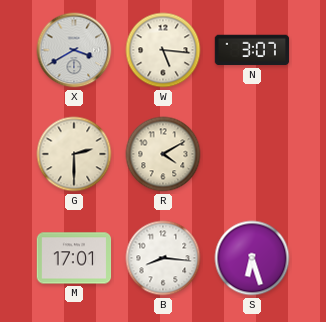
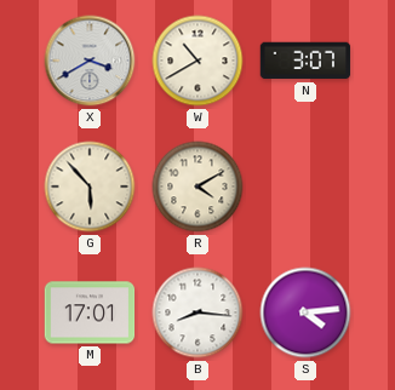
W: 5:16 -> 10:40
G: 2:30 -> 5:53
S: 6:27 -> 4:14
